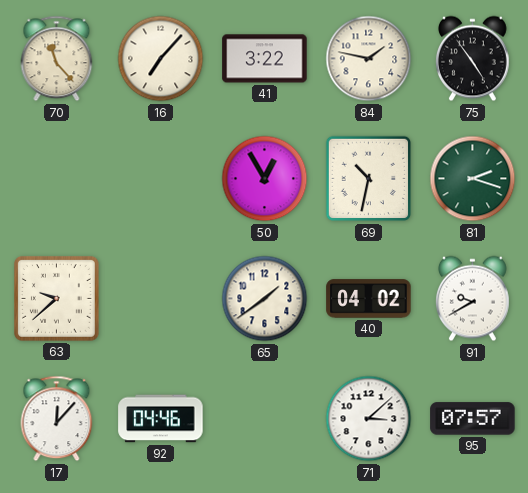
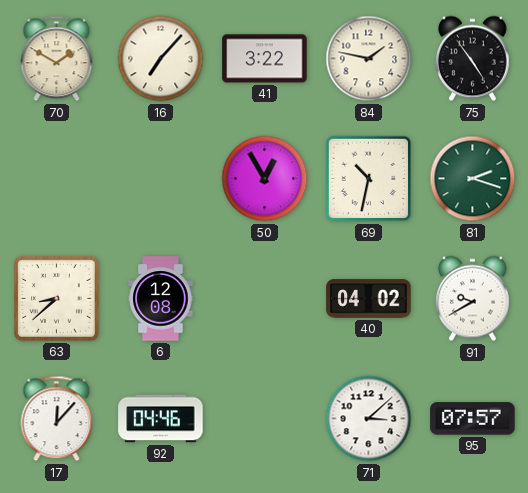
70: 11:23 -> 1:50
63: 9:38 -> 8:38
6: none -> 12:08
65: 1:39 -> none
